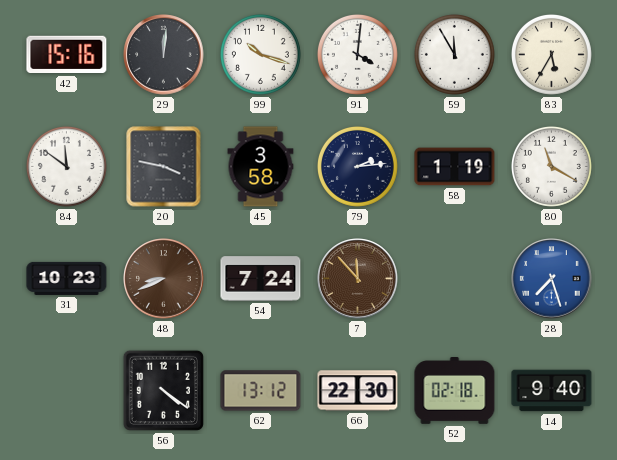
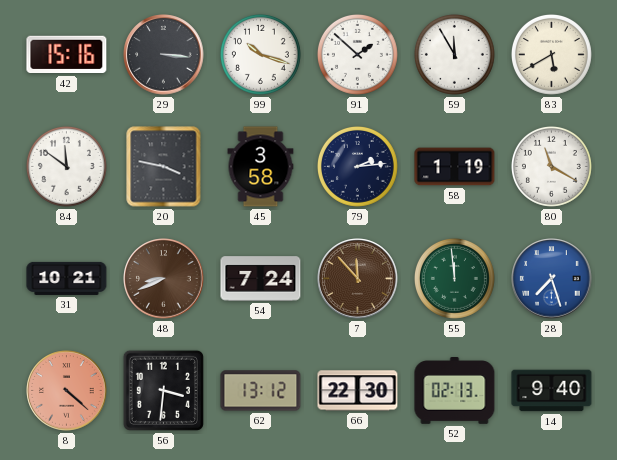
29: 12:01 -> 3:16
91: 4:01 -> 1:52
83: 5:35 -> 5:40
31: 10:23 -> 10:21
55: none -> 11:59
8: none -> 4:22
56: 4:21 -> 3:31
52: 02:18 -> 02:13
